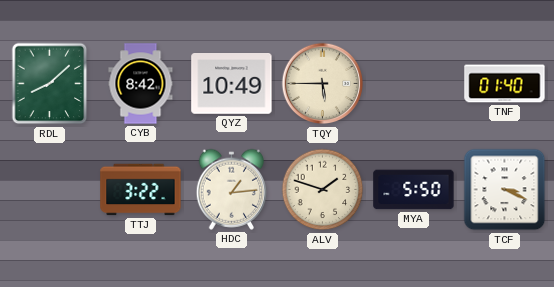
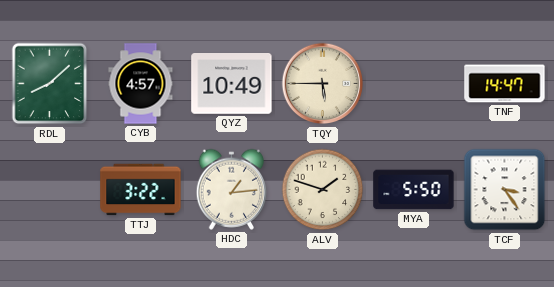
CYB: 8:42 -> 4:57
TNF: 01:40 -> 14:47
TCF: 3:19 -> 3:24
